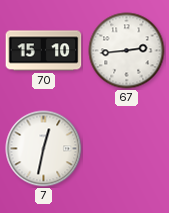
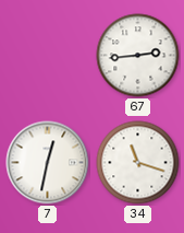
70: 15:10 -> none
34: none -> 11:18
